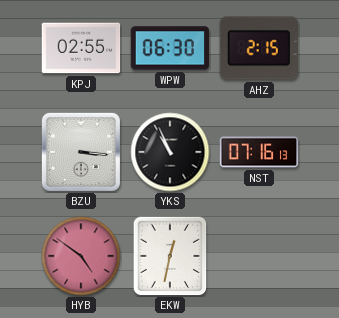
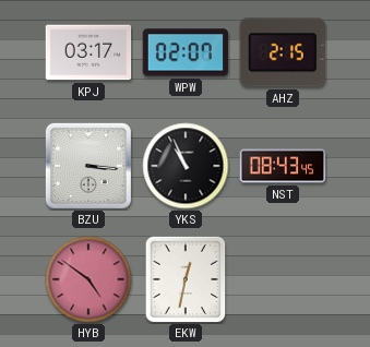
KPJ: 02:55 -> 03:17
WPW: 06:30 -> 02:07
NST: 07:16 -> 08:43
